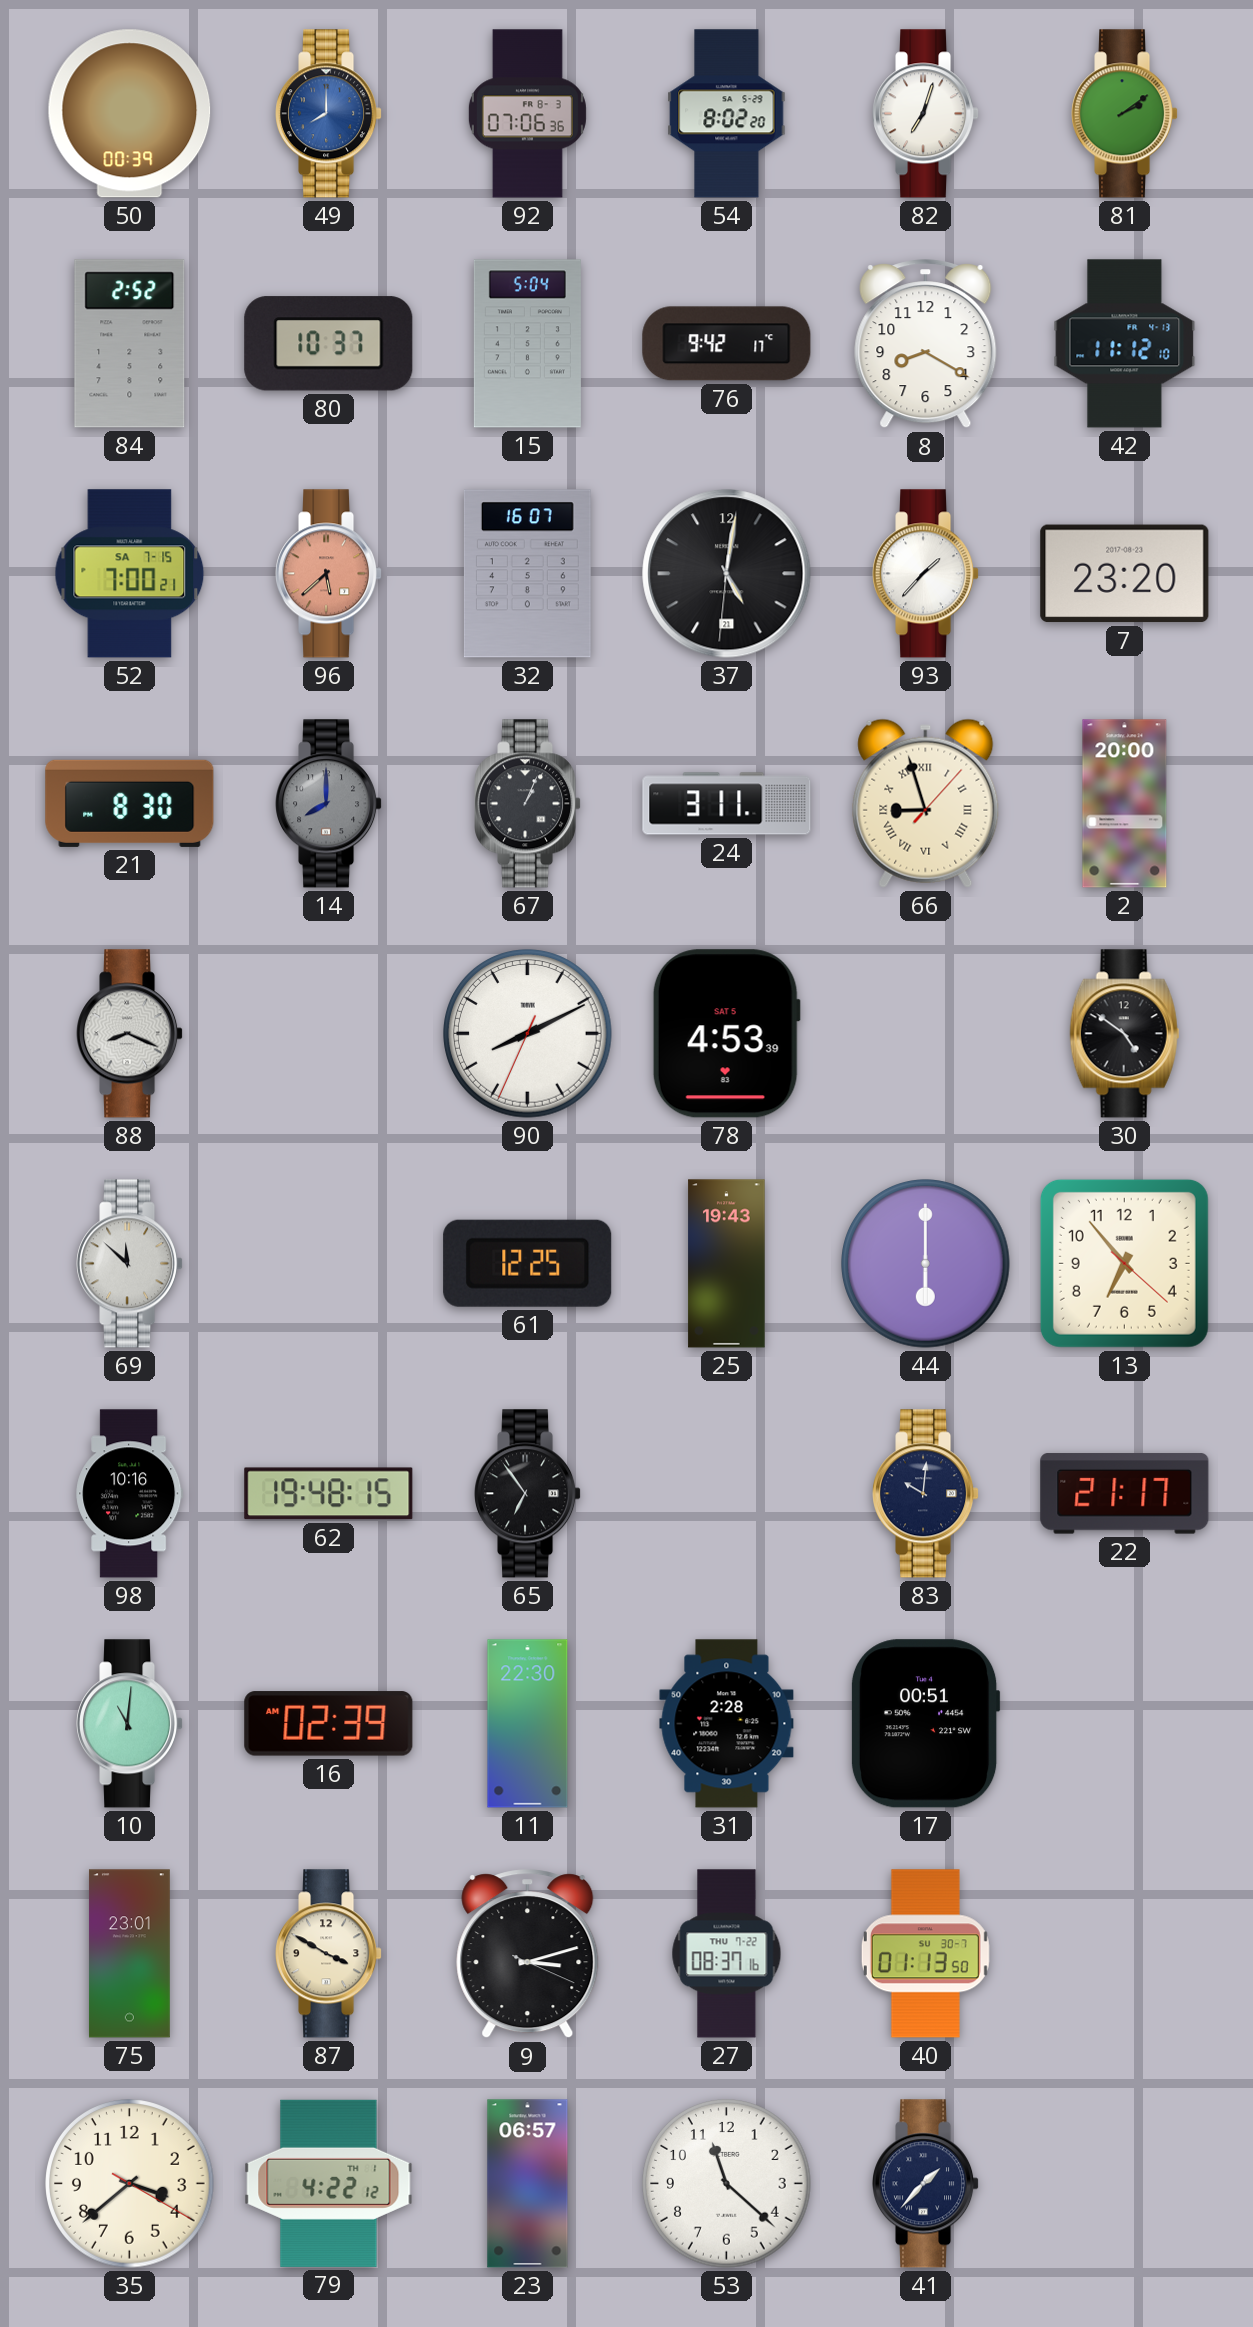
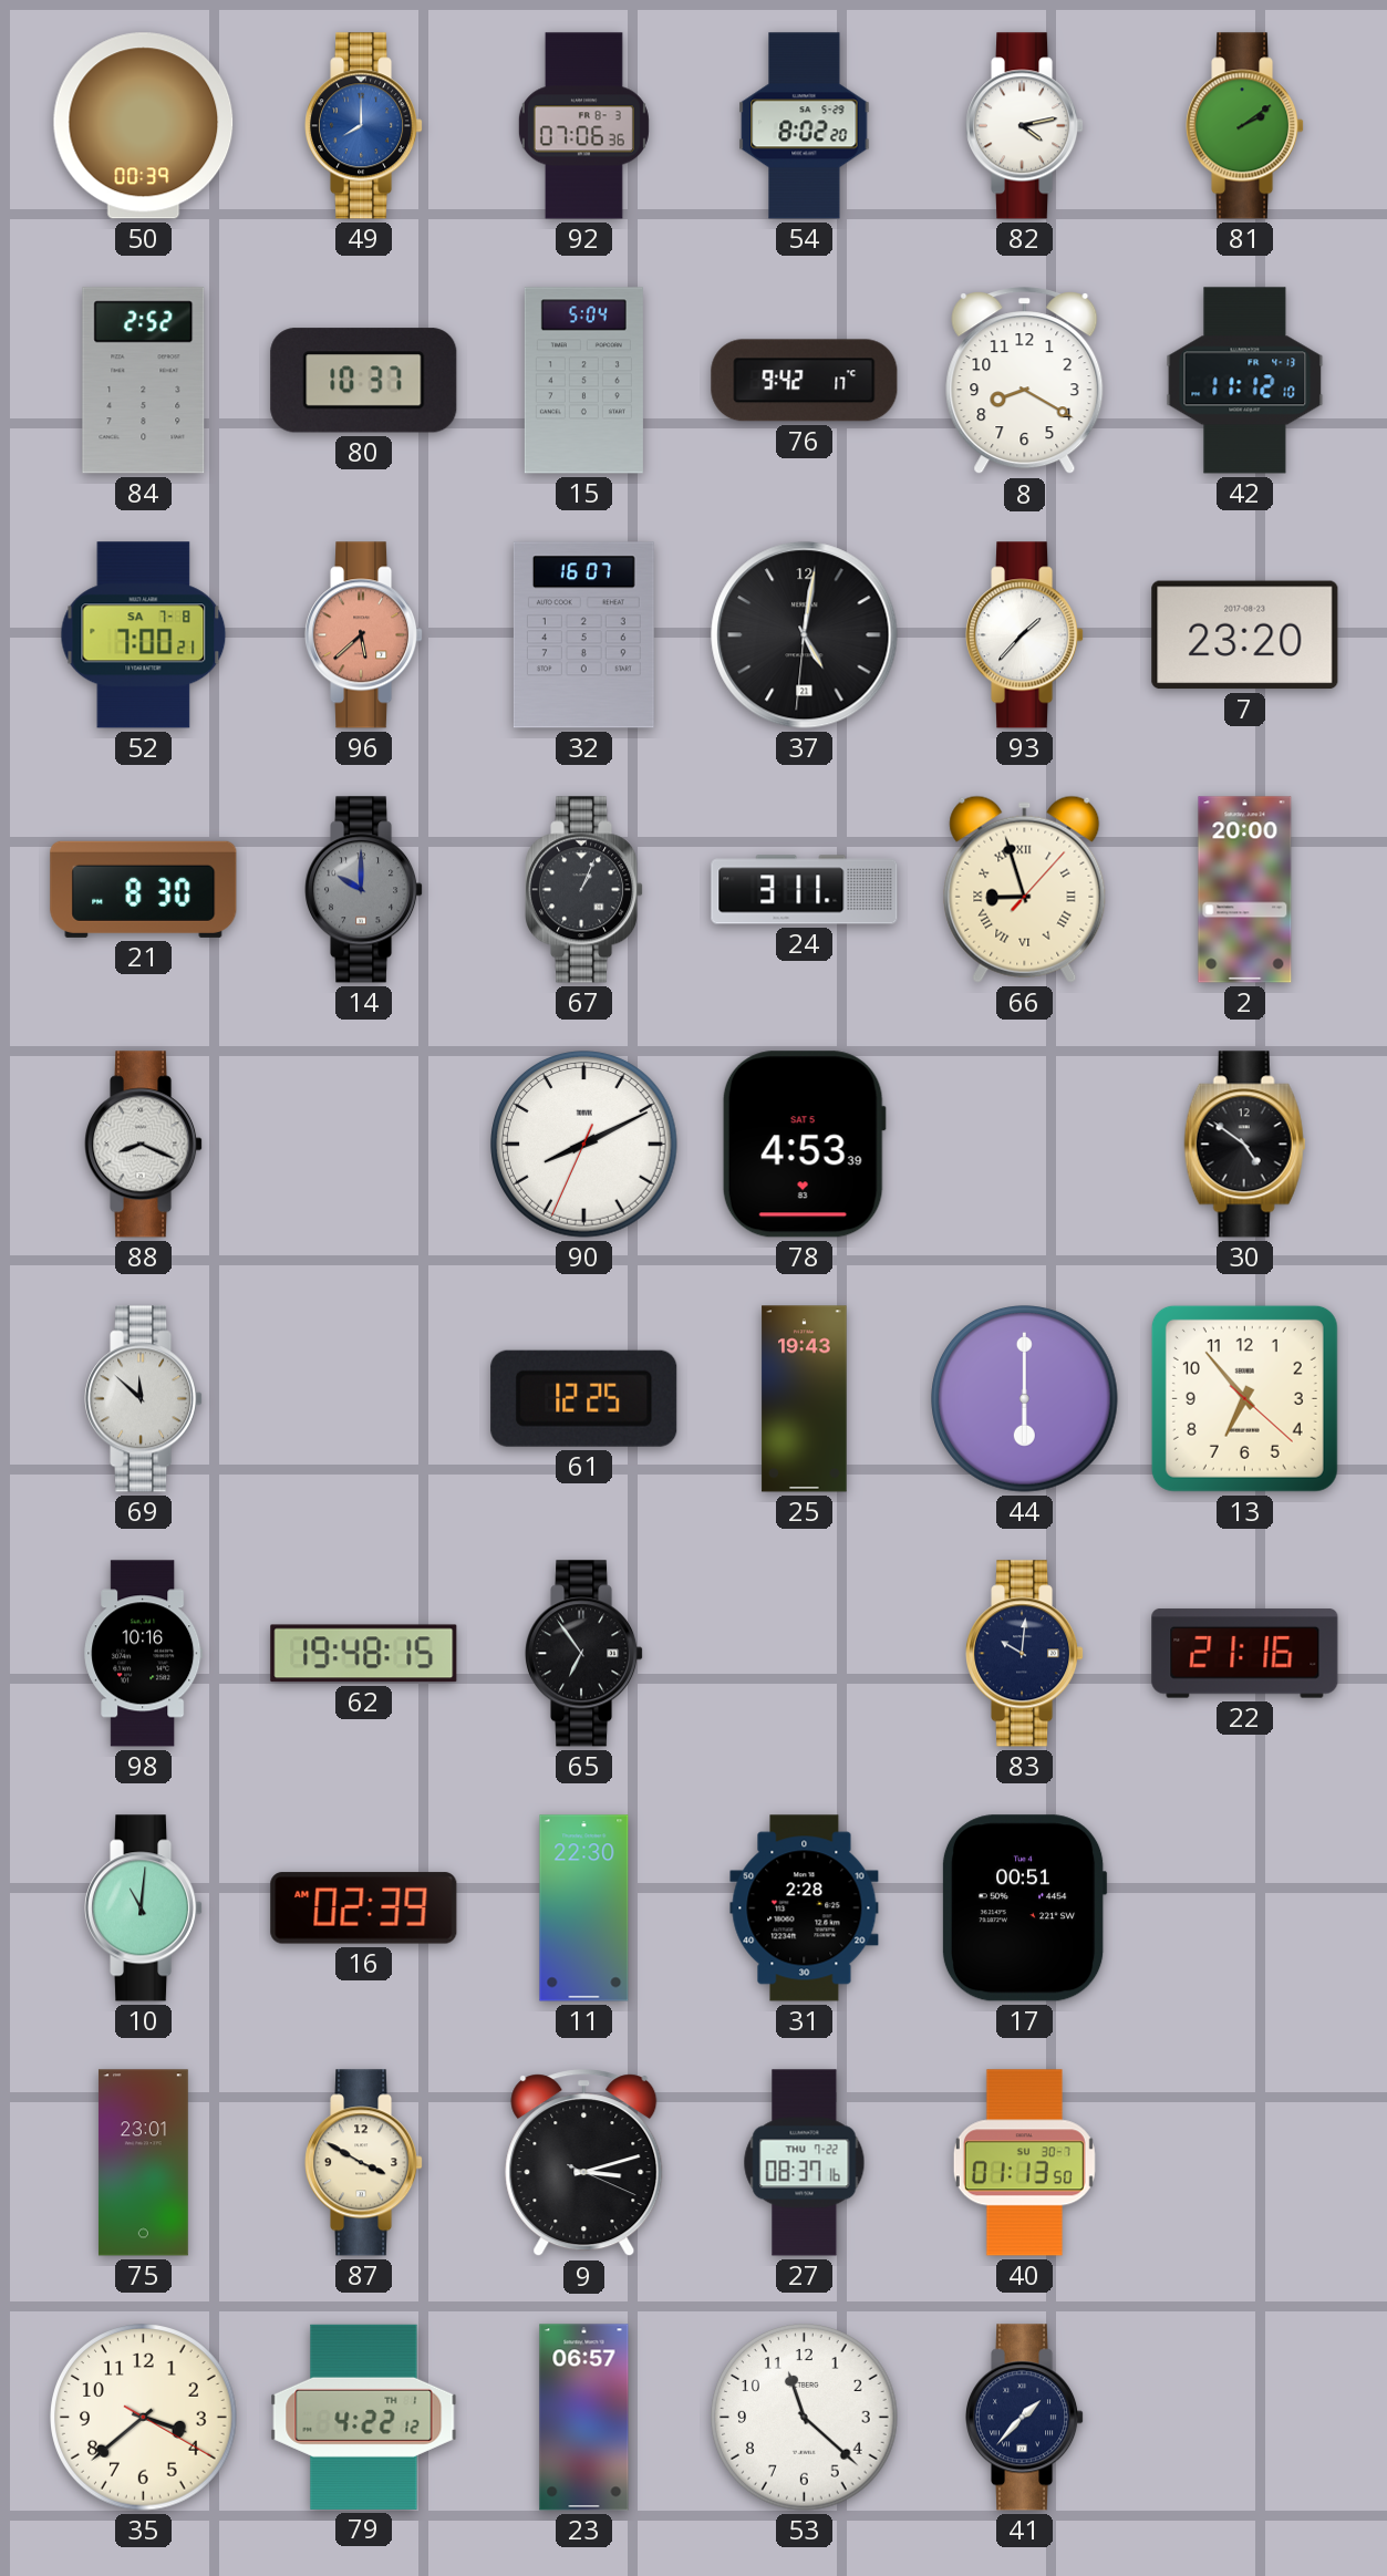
82: 7:03 -> 4:13
52 date: SA 7-15 -> SA 7-8
14: 8:00 -> 10:00
22: 21:17 -> 21:16
